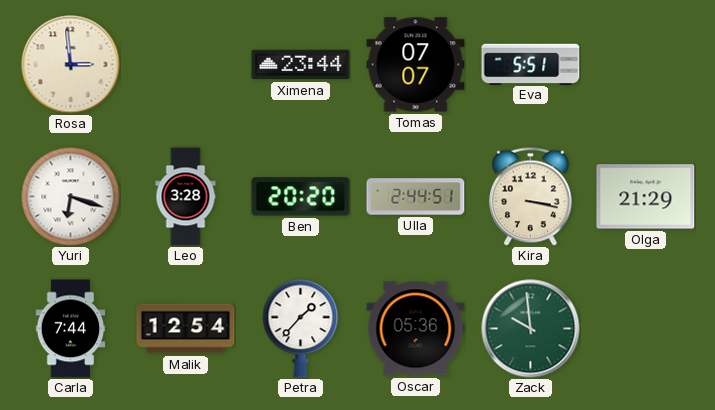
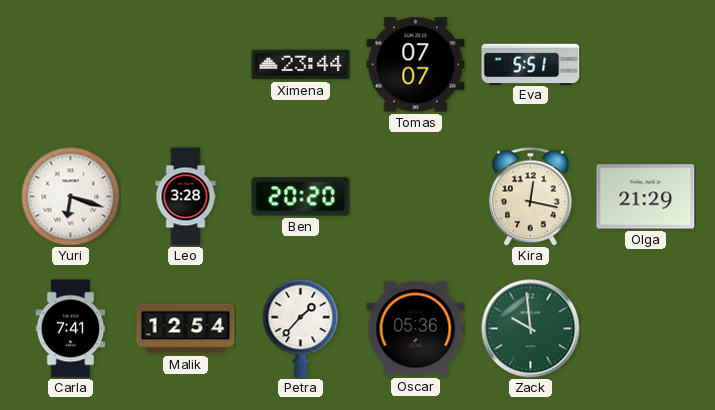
Rosa: 2:59 -> none
Ulla: 2:44 -> none
Kira: 3:17 -> 12:17
Carla: 7:44 -> 7:41
